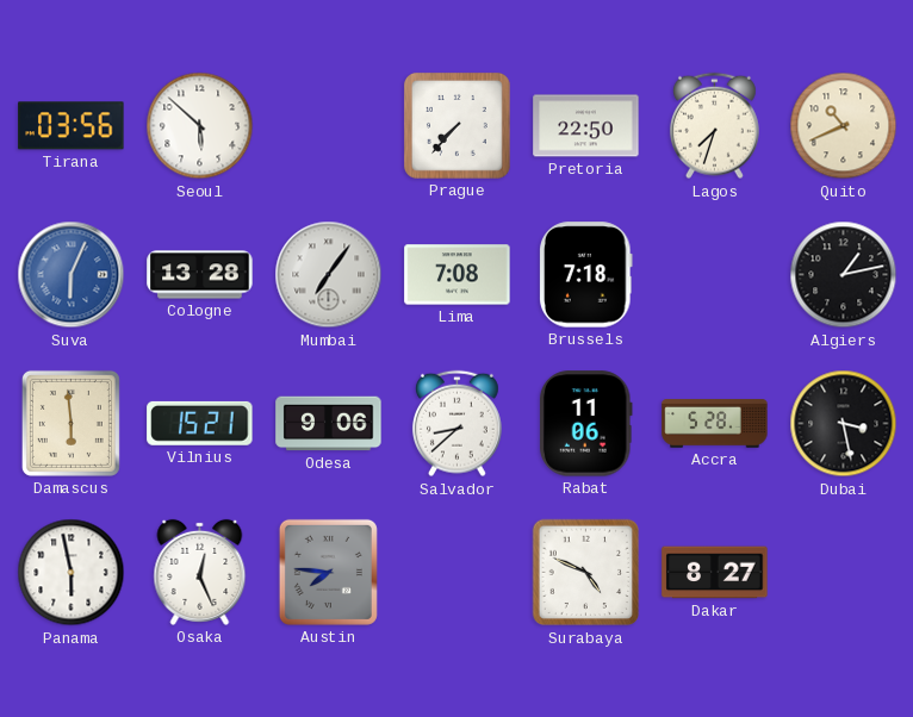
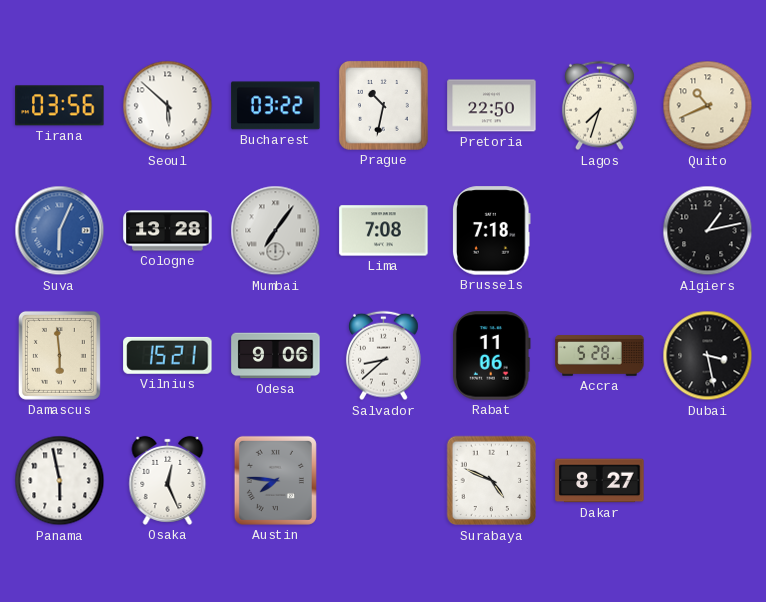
Bucharest: none -> 03:22
Prague: 7:37 -> 10:32
